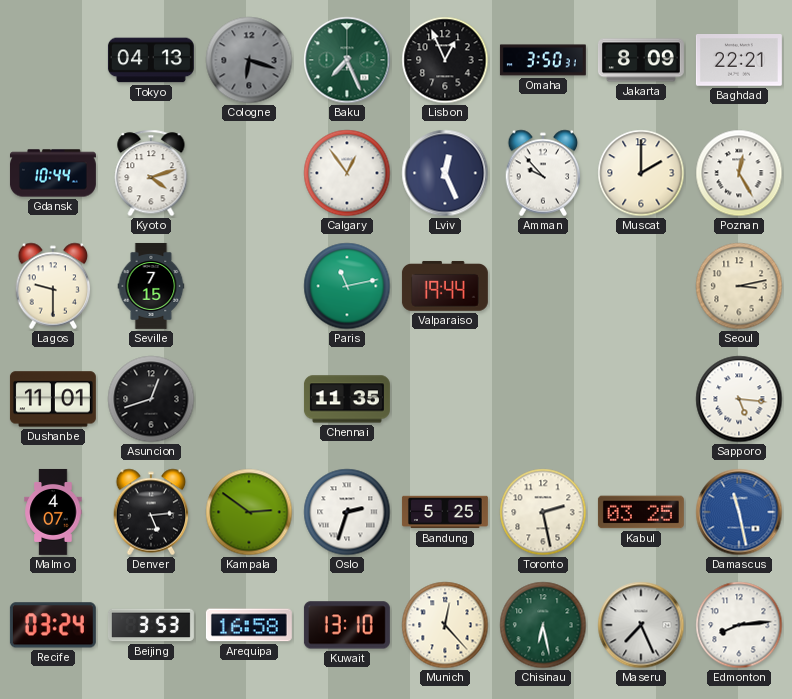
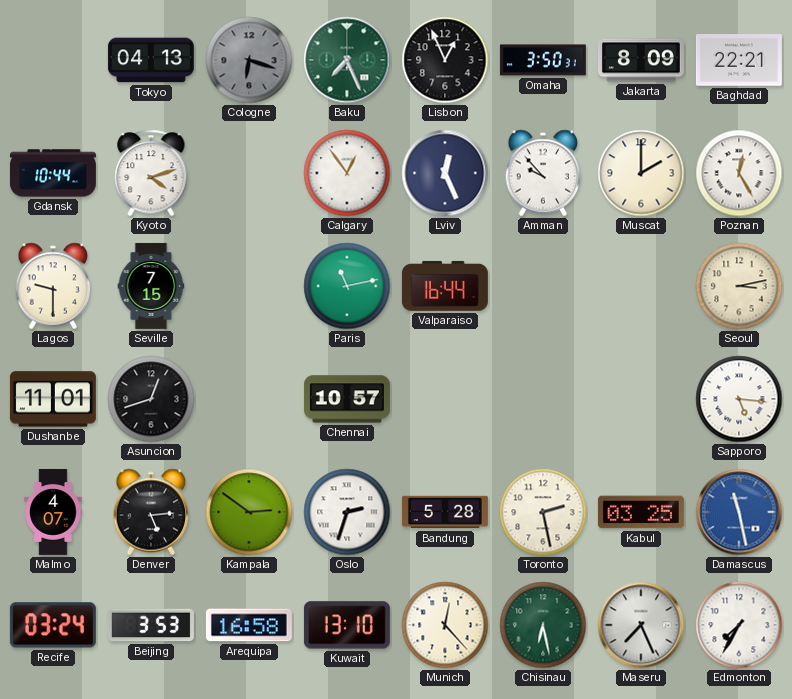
Valparaiso: 19:44 -> 16:44
Chennai: 11:35 -> 10:57
Bandung: 5:25 -> 5:28
Edmonton: 8:14 -> 7:35
